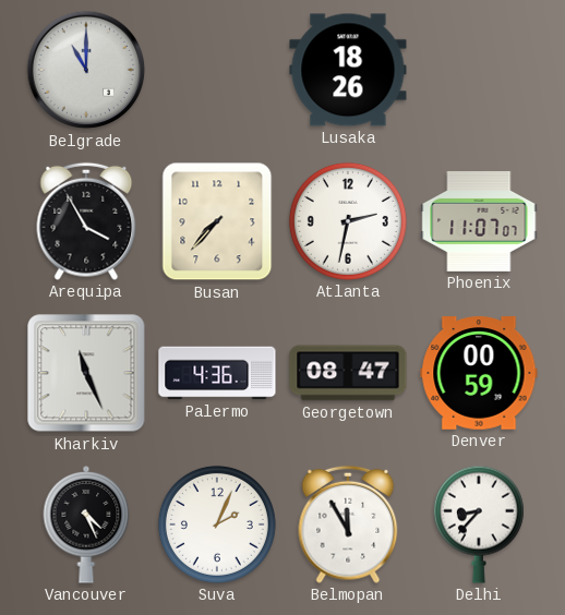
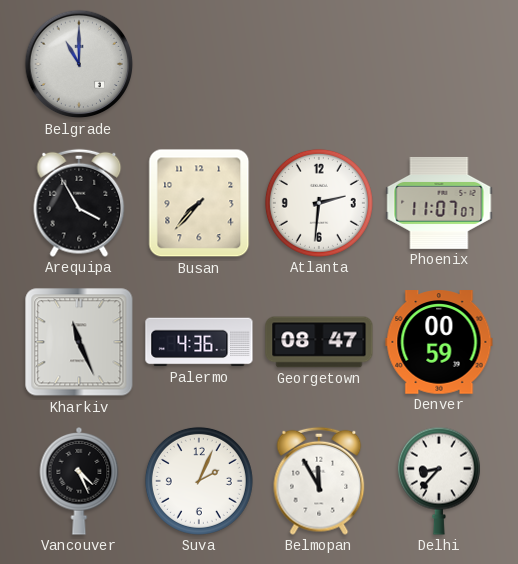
Lusaka: 18:26 -> none
Atlanta: 2:32 -> 2:31
